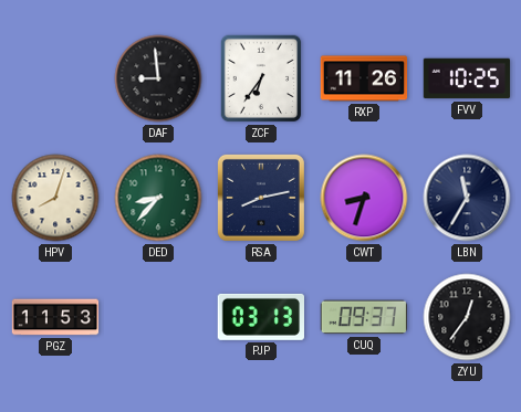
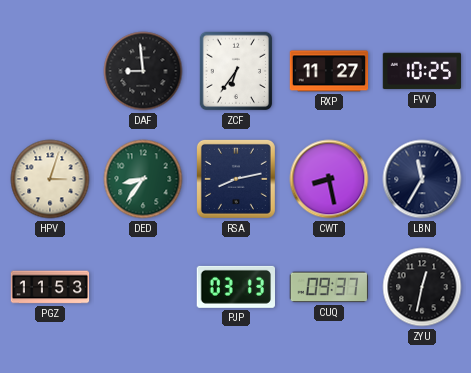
RXP: 11:26 -> 11:27
HPV: 8:03 -> 3:03
DED: 8:37 -> 8:36
CWT: 8:33 -> 8:28
ZYU: 12:36 -> 12:32
